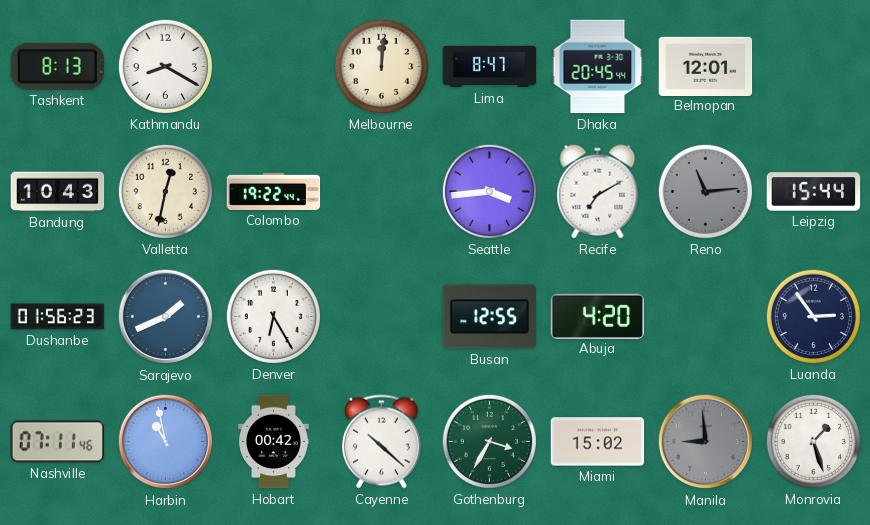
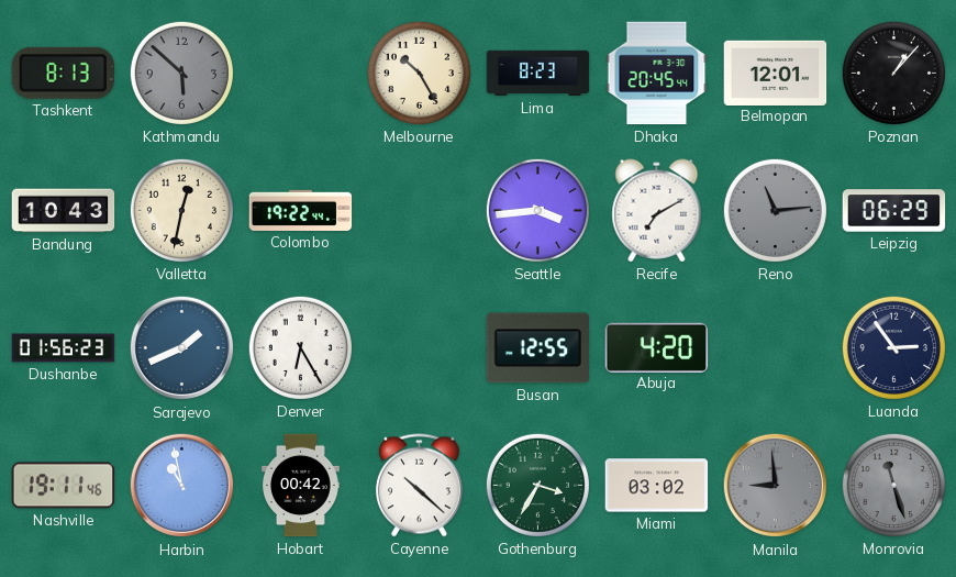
Kathmandu: 8:20 -> 5:52
Kathmandu dial: white -> grey
Melbourne: 12:01 -> 10:25
Lima: 8:47 -> 8:23
Poznan: none -> 1:07
Leipzig: 15:44 -> 06:29
Nashville: 07:11 -> 19:11
Miami: 15:02 -> 03:02
Monrovia: 1:27 -> 11:27
Monrovia dial: white -> grey
